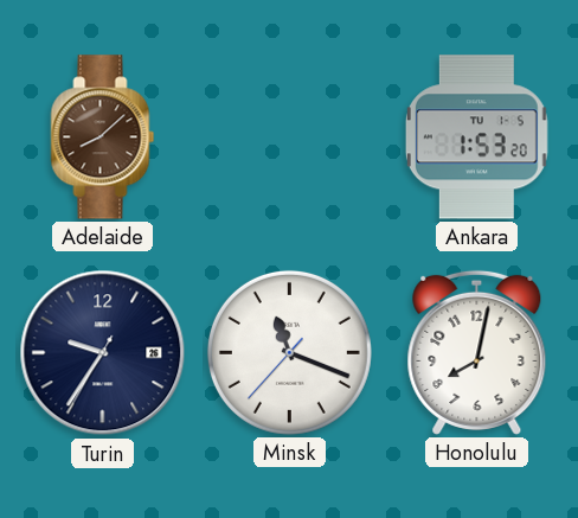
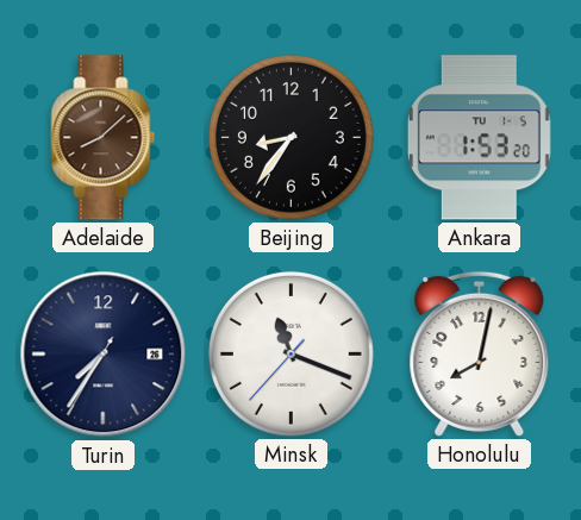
Beijing: none -> 8:36
Turin: 9:35 -> 7:35
